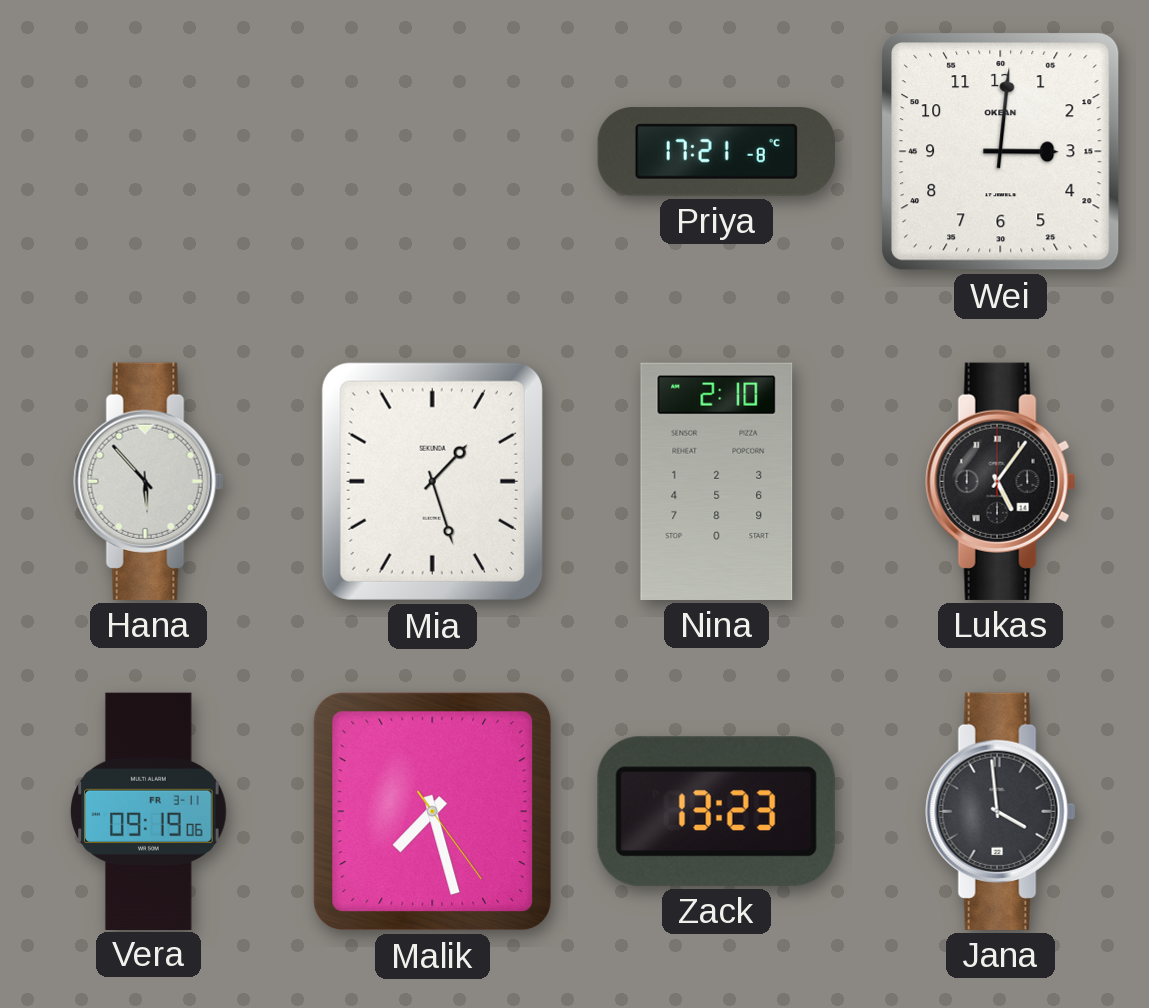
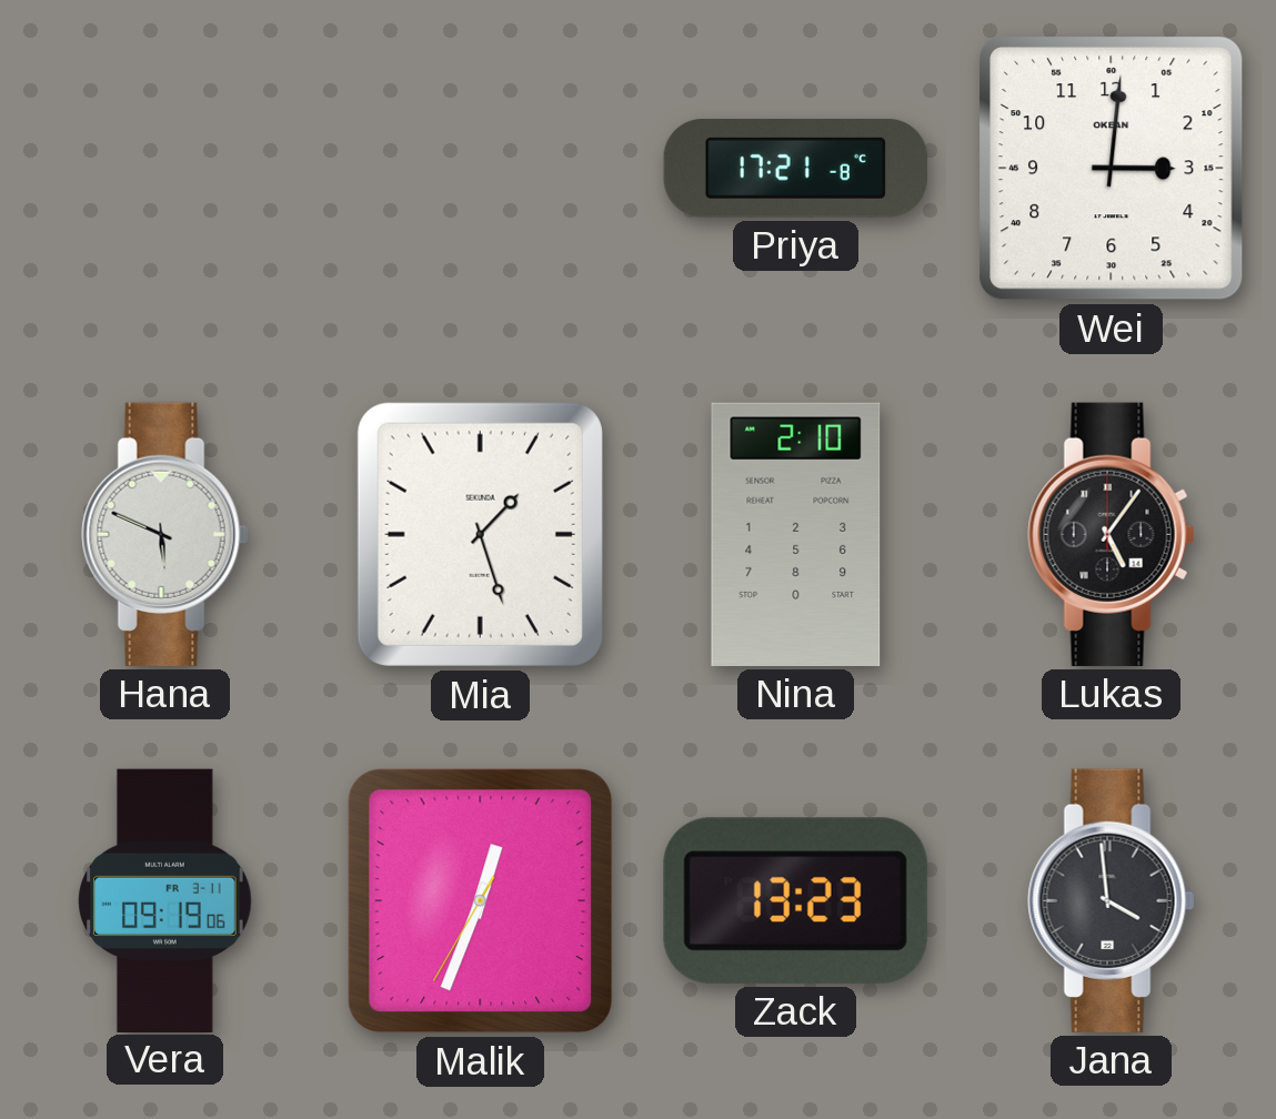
Hana: 5:53 -> 5:49
Malik: 7:27 -> 12:33
